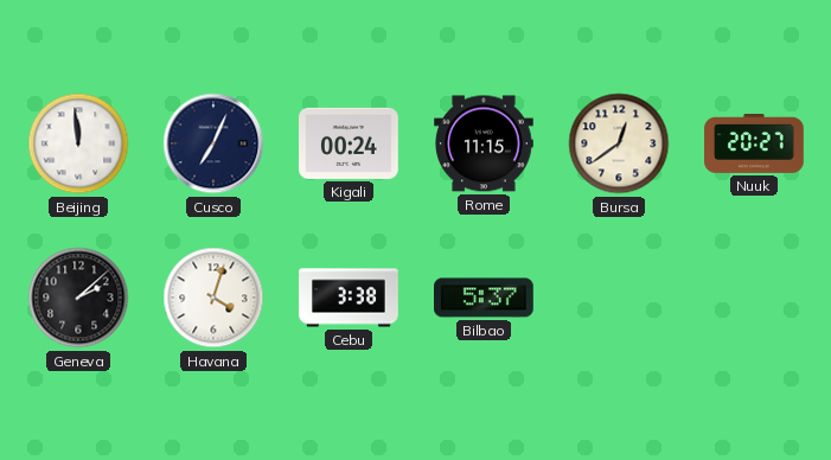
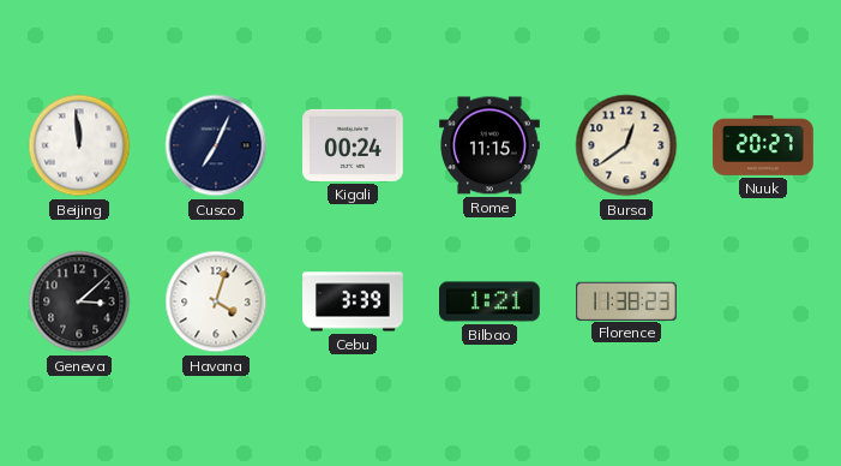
Geneva: 2:08 -> 3:08
Cebu: 3:38 -> 3:39
Bilbao: 5:37 -> 1:21
Florence: none -> 11:38
